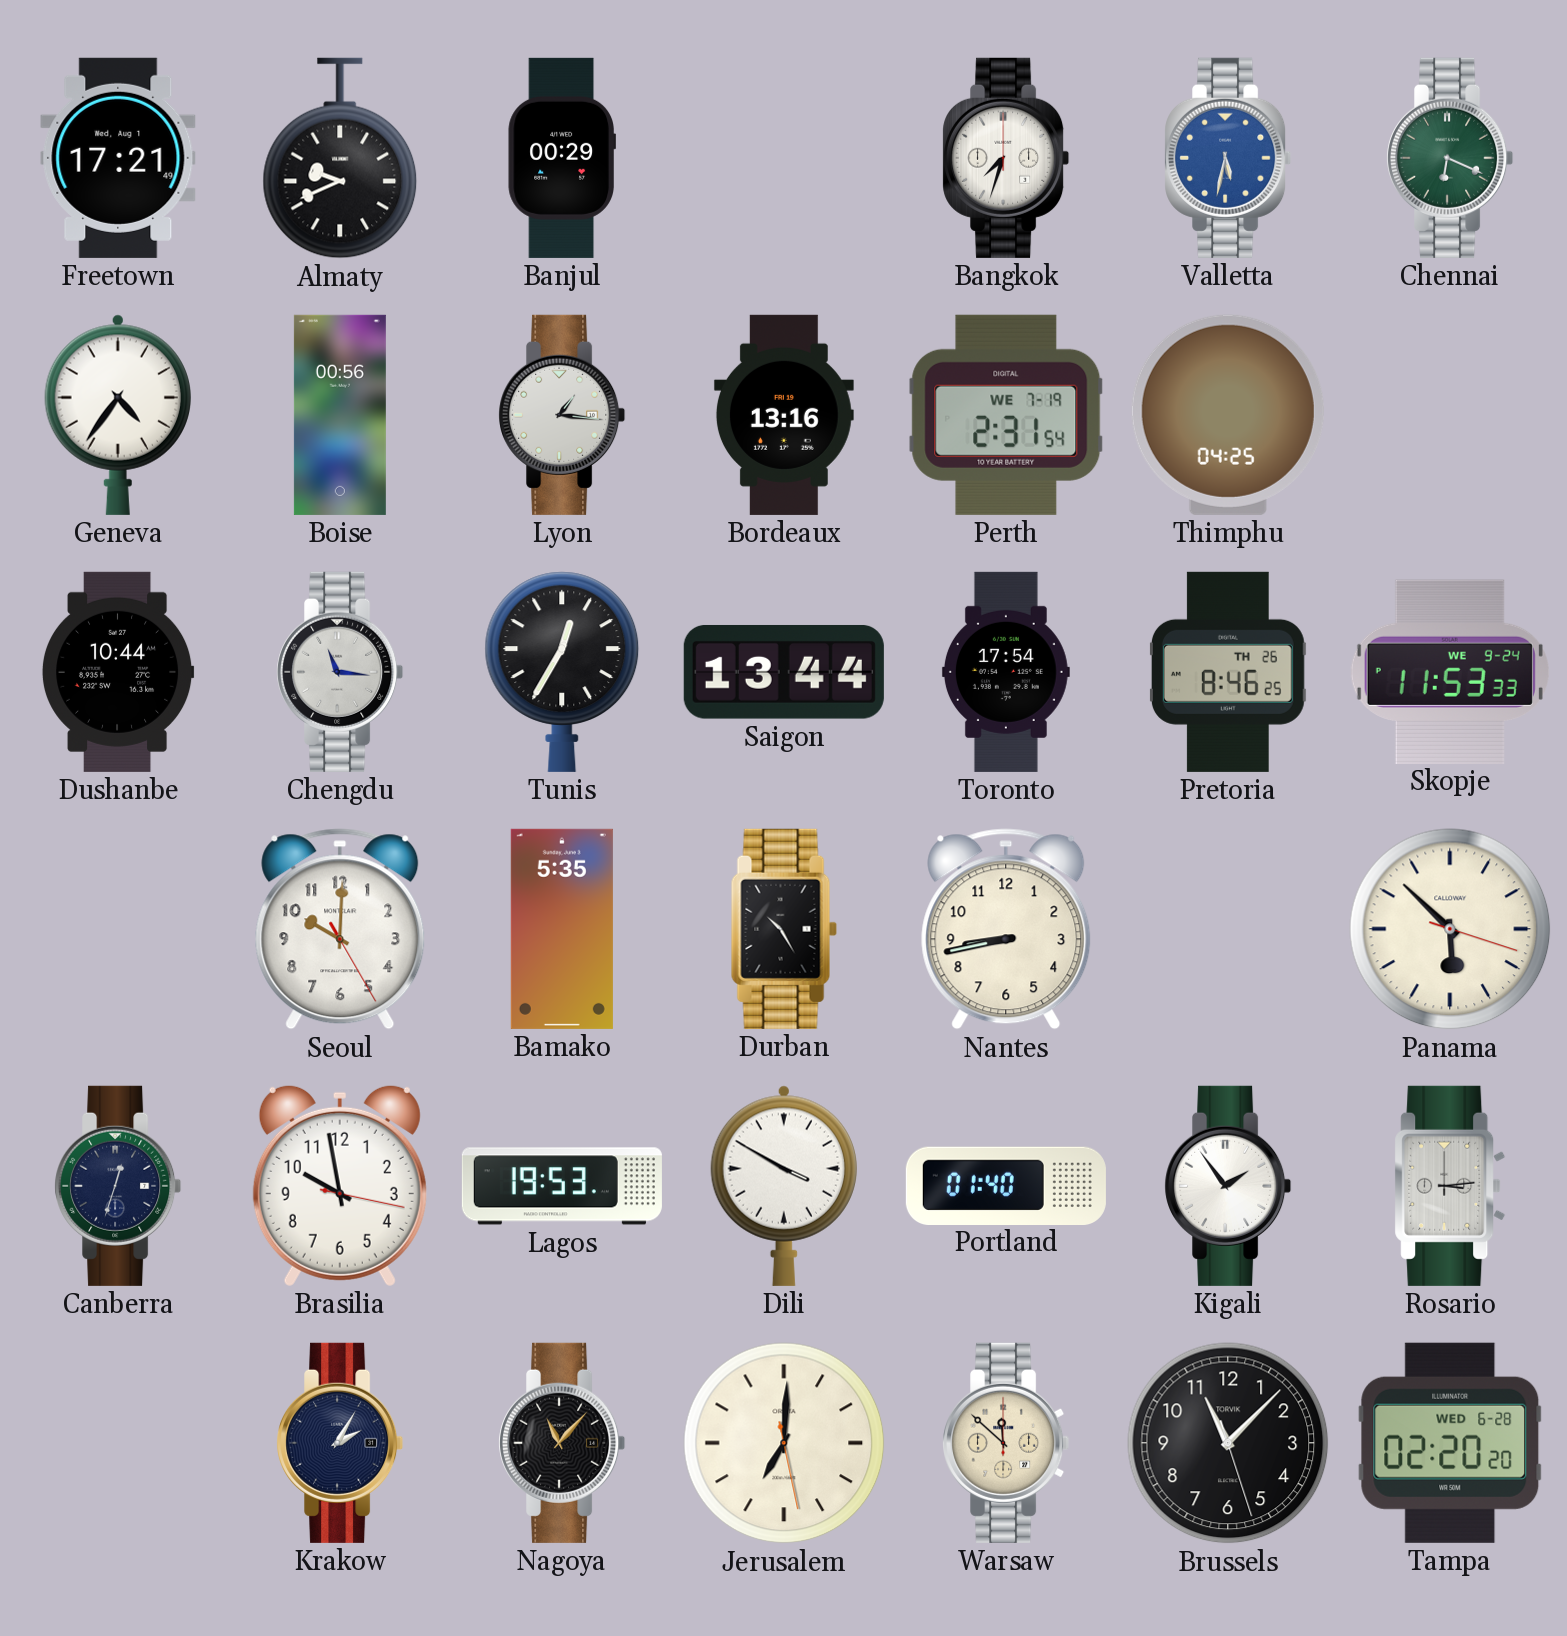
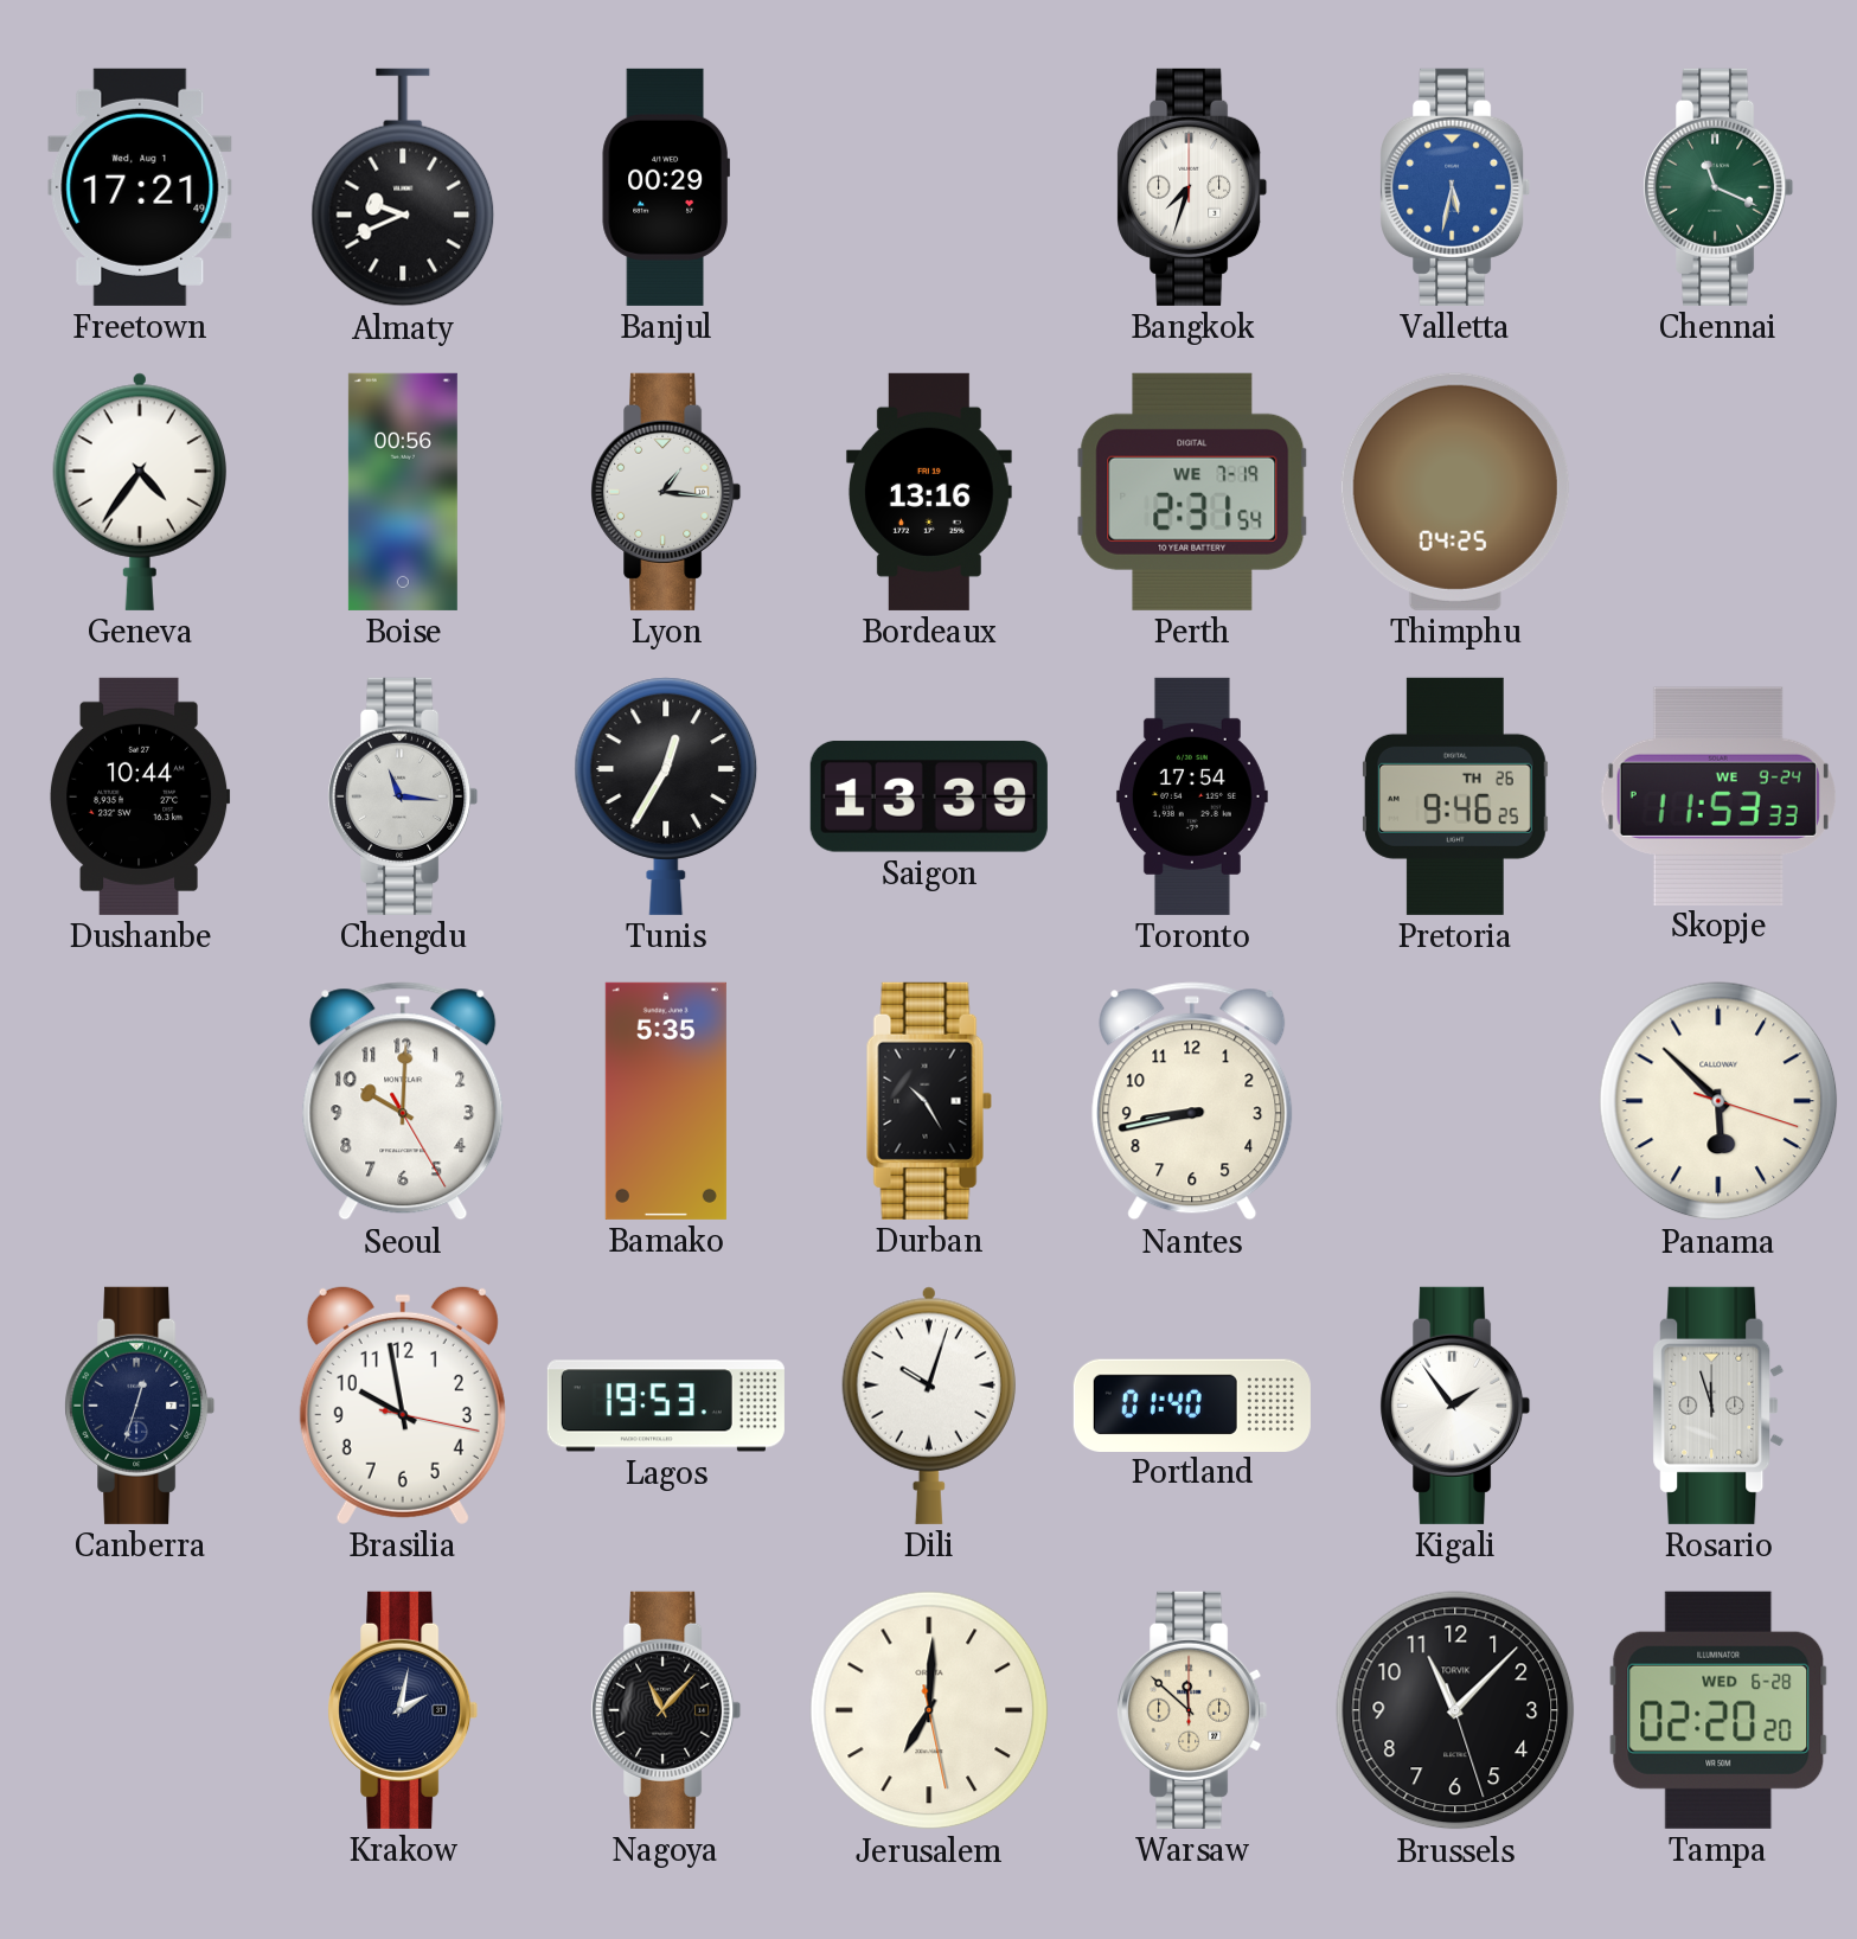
Chennai: 6:19 -> 11:19
Saigon: 13:44 -> 13:39
Pretoria: 8:46 -> 9:46
Dili: 3:50 -> 10:03
Rosario: 3:14 -> 11:57
Krakow: 2:05 -> 2:02
